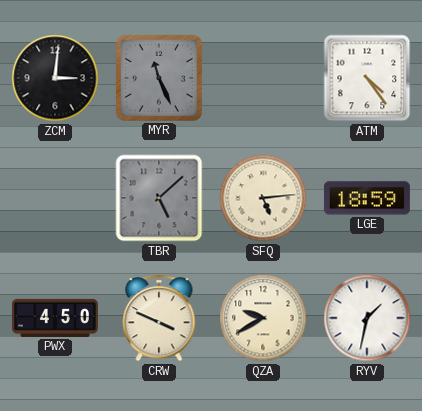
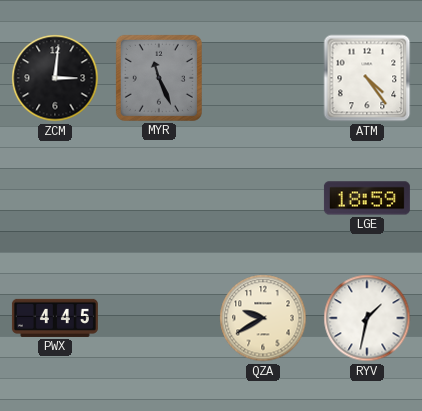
TBR: 5:08 -> none
SFQ: 5:14 -> none
PWX: 4:50 -> 4:45
CRW: 3:49 -> none
